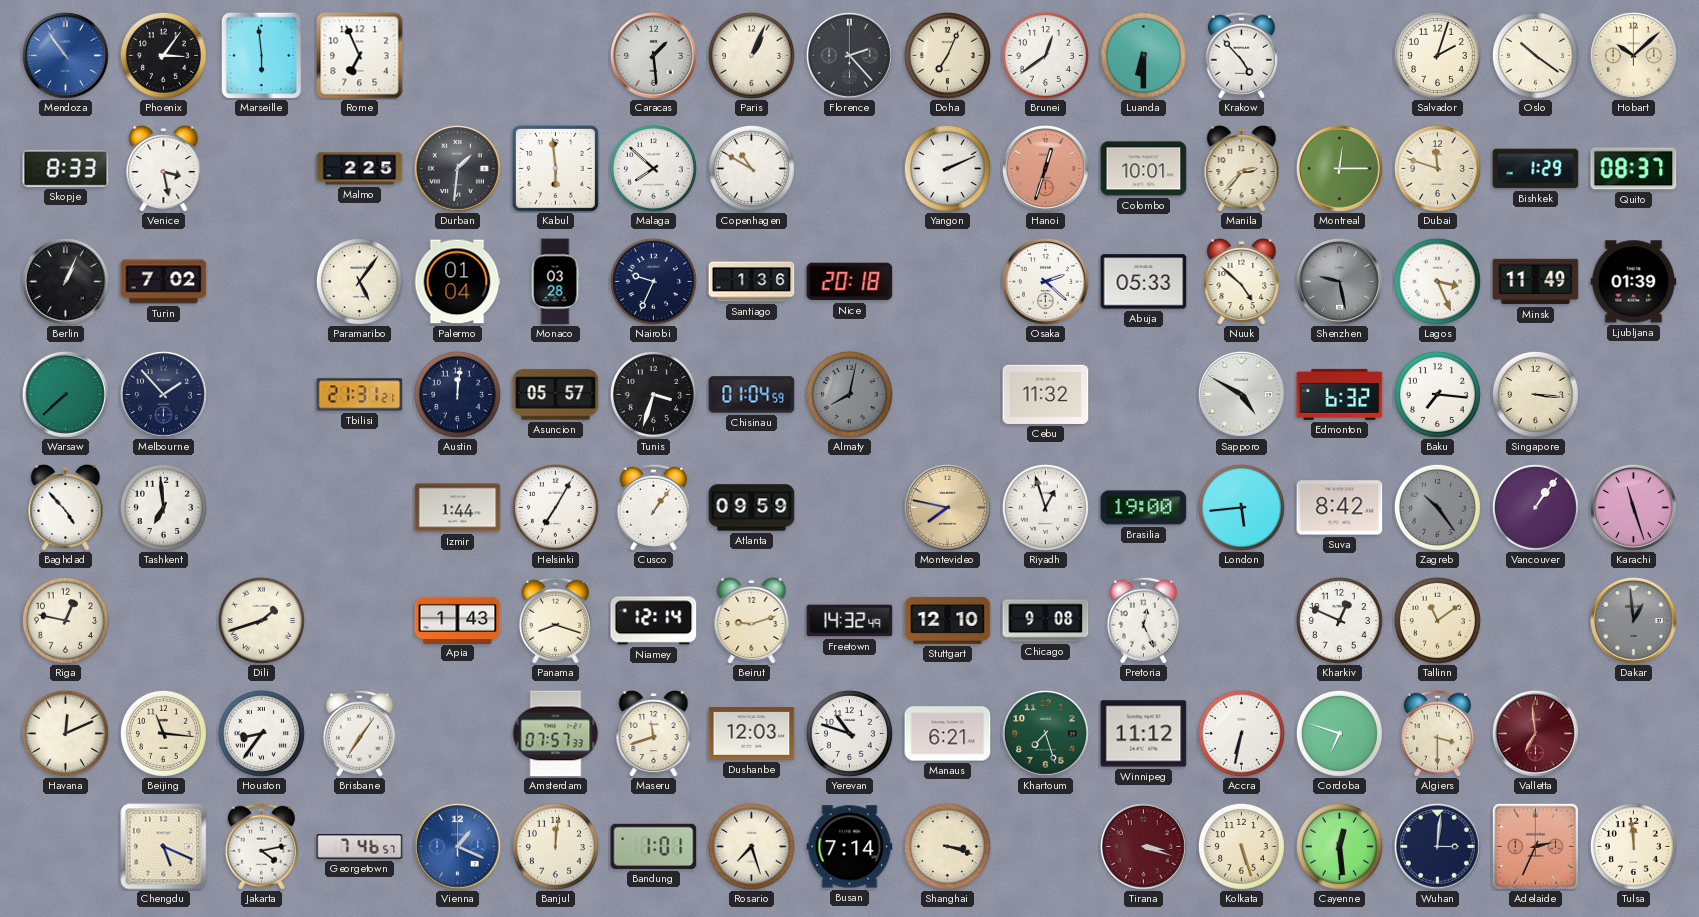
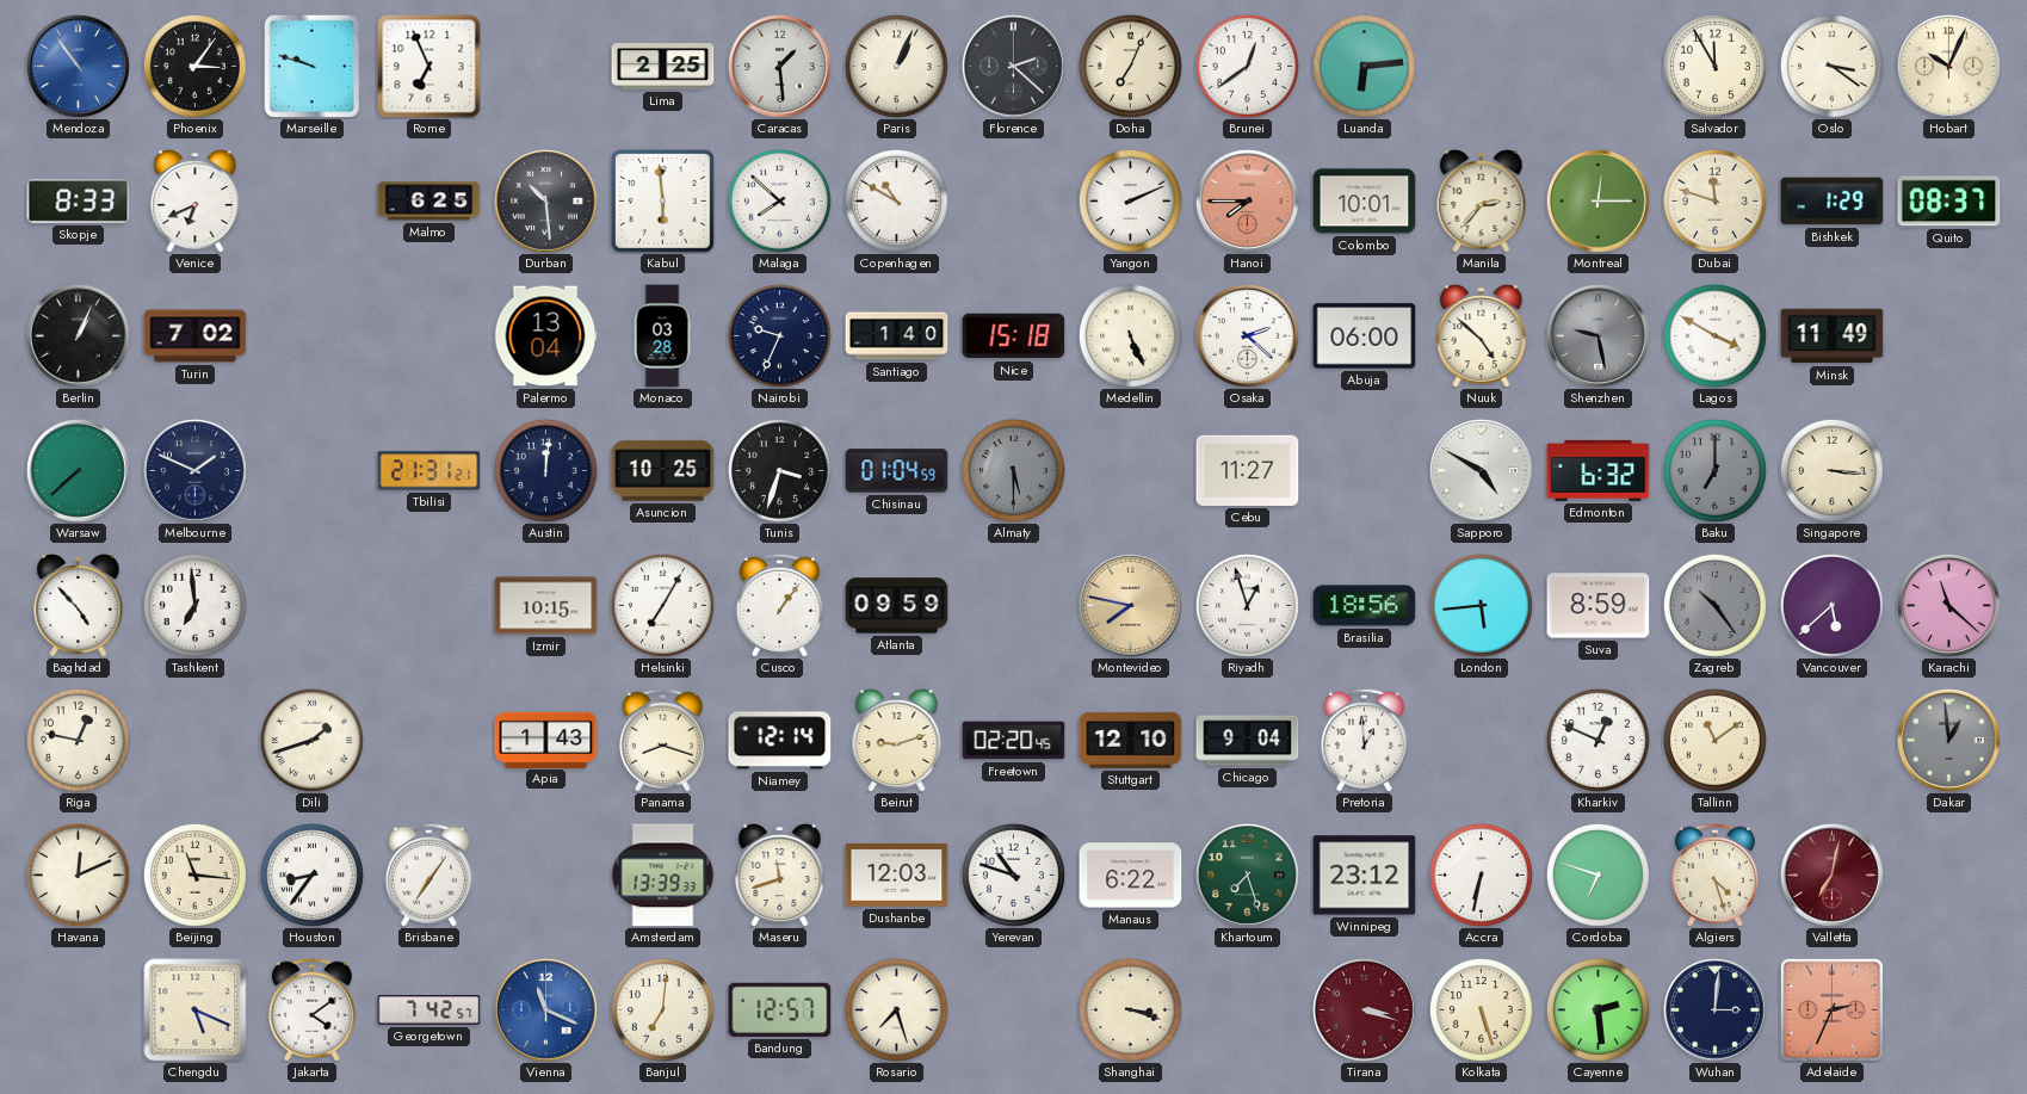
Marseille: 5:59 -> 9:48
Lima: none -> 2:25
Florence: 2:23 -> 2:22
Luanda: 6:30 -> 6:14
Krakow: 4:53 -> none
Salvador: 2:03 -> 11:55
Oslo: 10:21 -> 3:21
Hobart: 10:08 -> 10:04
Venice: 3:28 -> 6:41
Malmo: 2:25 -> 6:25
Durban: 1:31 -> 10:29
Hanoi: 12:33 -> 7:45
Paramaribo: 5:06 -> none
Palermo: 01:04 -> 13:04
Santiago: 1:36 -> 1:40
Nice: 20:18 -> 15:18
Medellin: none -> 5:26
Abuja: 05:33 -> 06:00
Lagos: 3:26 -> 3:50
Ljubljana: 01:39 -> none
Melbourne: 1:53 -> 1:49
Asuncion: 05:57 -> 10:25
Almaty: 8:02 -> 5:30
Cebu: 11:32 -> 11:27
Baku: 7:16 -> 7:00
Baku dial: white -> grey
Izmir: 1:44 -> 10:15
Brasilia: 19:00 -> 18:56
Suva: 8:42 -> 8:59
Vancouver: 1:06 -> 5:38
Karachi: 11:27 -> 11:22
Freetown: 14:32 -> 02:20
Chicago: 9:08 -> 9:04
Pretoria: 12:26 -> 12:59
Amsterdam: 07:57 -> 13:39
Manaus: 6:21 -> 6:22
Winnipeg: 11:12 -> 23:12
Algiers: 3:30 -> 4:27
Valletta: 6:59 -> 7:02
Jakarta: 4:13 -> 4:09
Georgetown: 7:46 -> 7:42
Vienna: 1:19 -> 11:19
Banjul: 12:01 -> 7:01
Bandung: 1:01 -> 12:57
Busan: 7:14 -> none
Cayenne: 12:29 -> 2:29
Tulsa: 11:59 -> none
